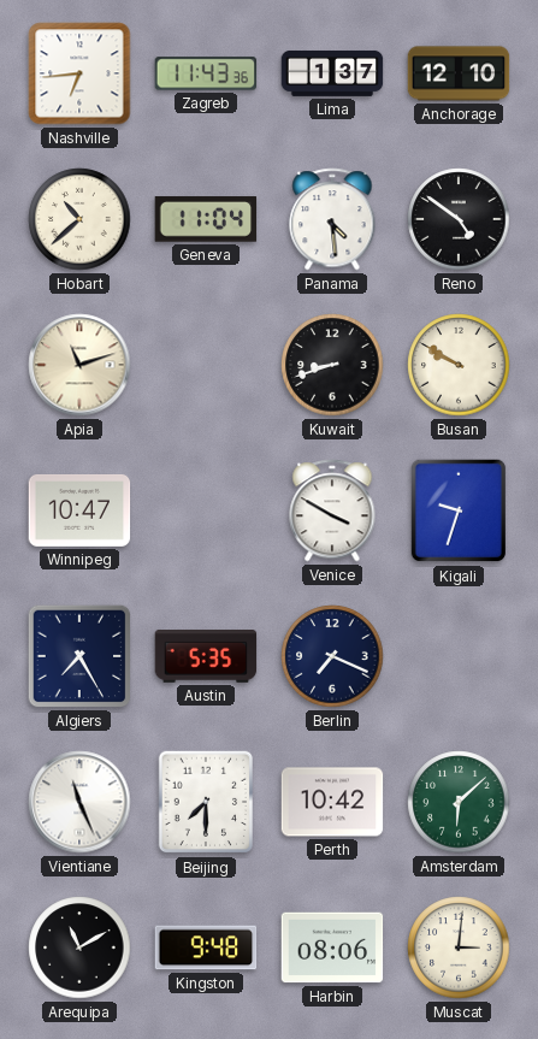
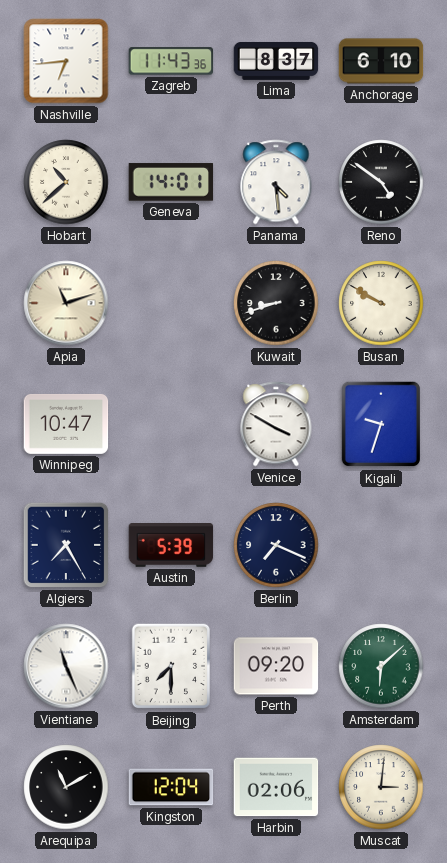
Lima: 1:37 -> 8:37
Anchorage: 12:10 -> 6:10
Geneva: 11:04 -> 14:01
Austin: 5:35 -> 5:39
Perth: 10:42 -> 09:20
Kingston: 9:48 -> 12:04
Harbin: 08:06 -> 02:06
